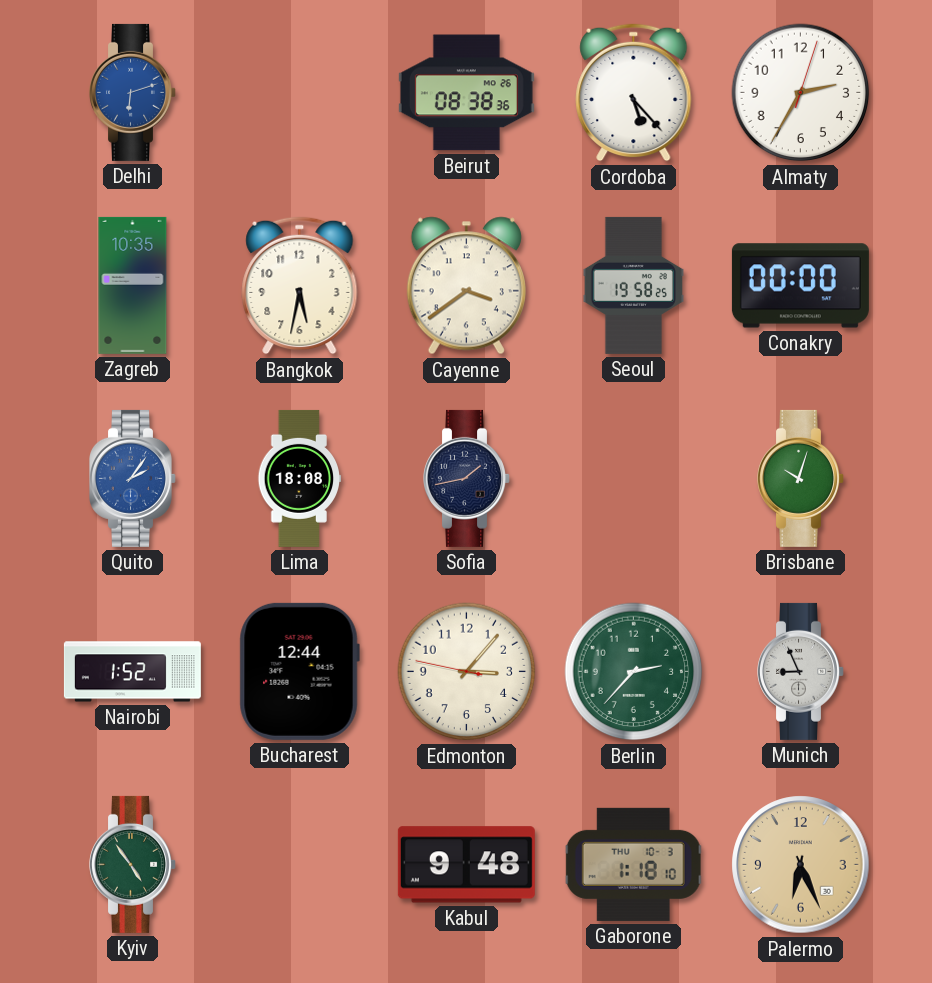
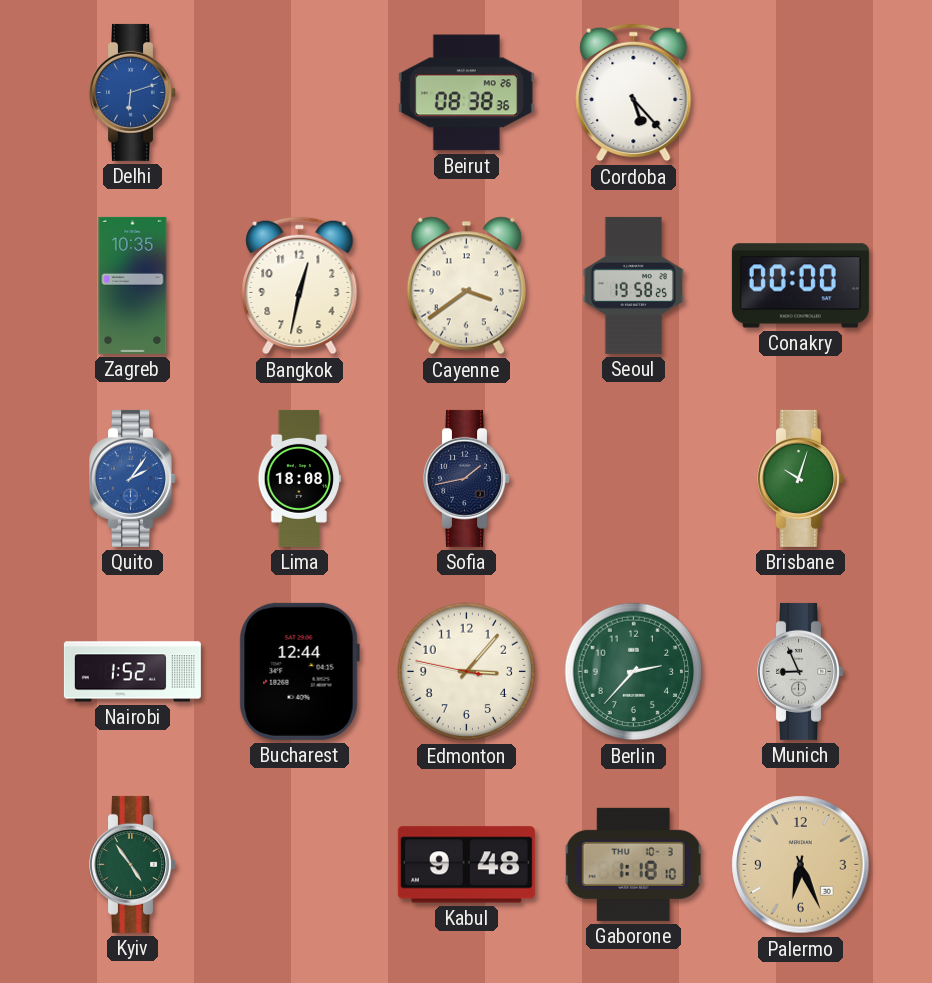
Almaty: 2:35 -> none
Bangkok: 5:32 -> 12:32
